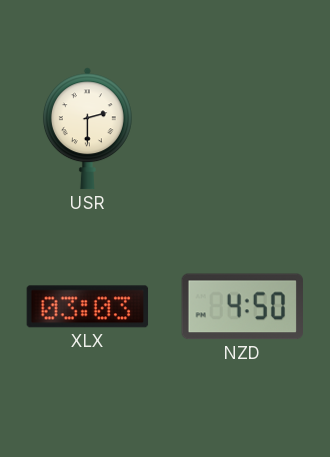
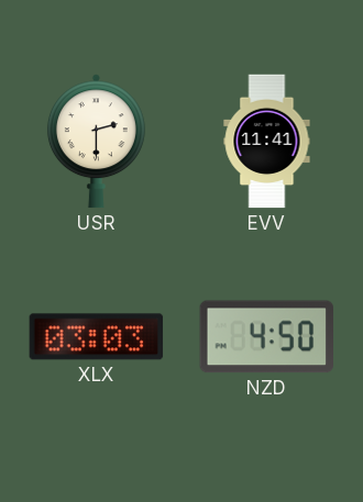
EVV: none -> 11:41
